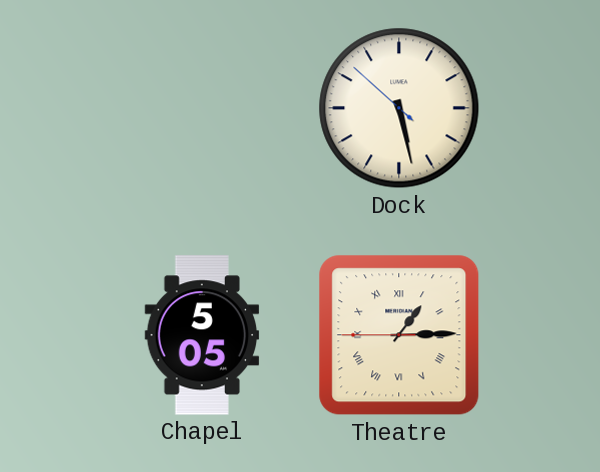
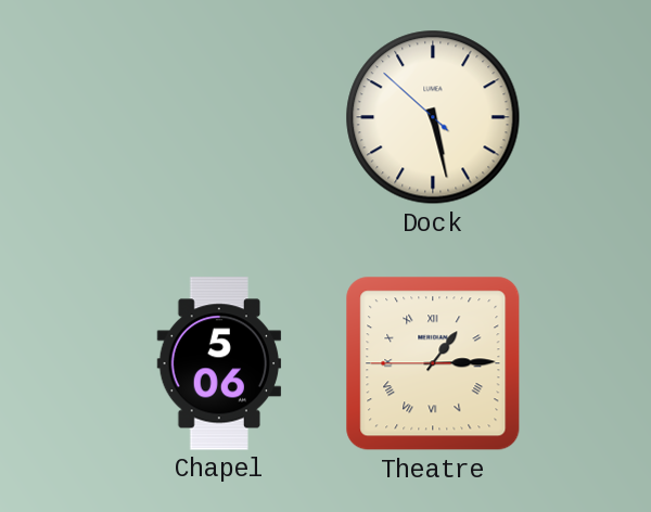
Chapel: 5:05 -> 5:06
